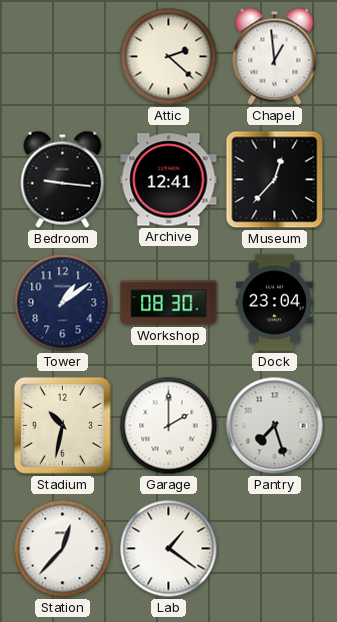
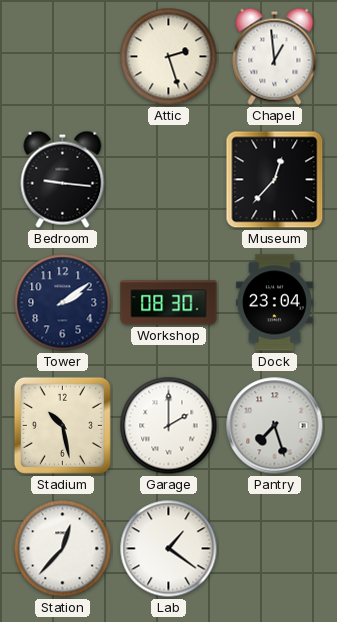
Attic: 2:22 -> 2:27
Archive: 12:41 -> none
Tower: 1:09 -> 2:09
Stadium: 10:32 -> 10:28
